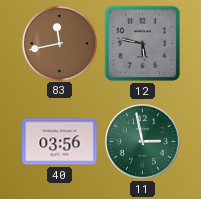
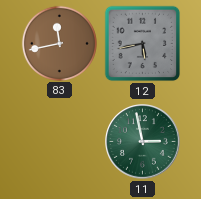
12: 5:47 -> 5:43
40: 03:56 -> none
